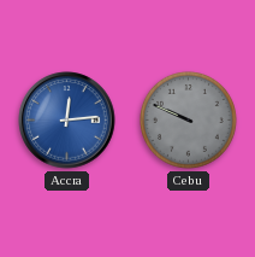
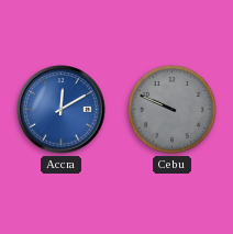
Accra: 12:14 -> 12:10
